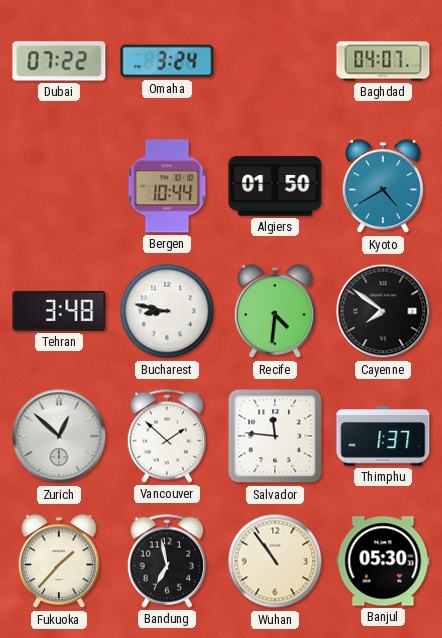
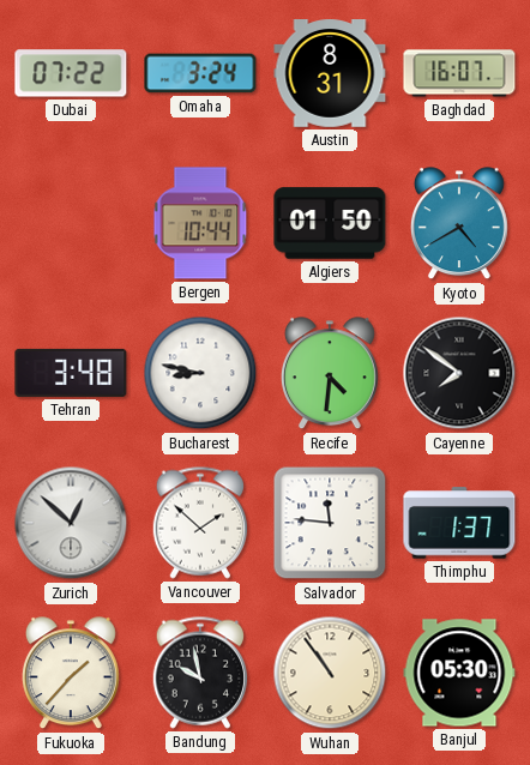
Austin: none -> 8:31
Baghdad: 04:07 -> 16:07
Bandung: 6:58 -> 9:58
